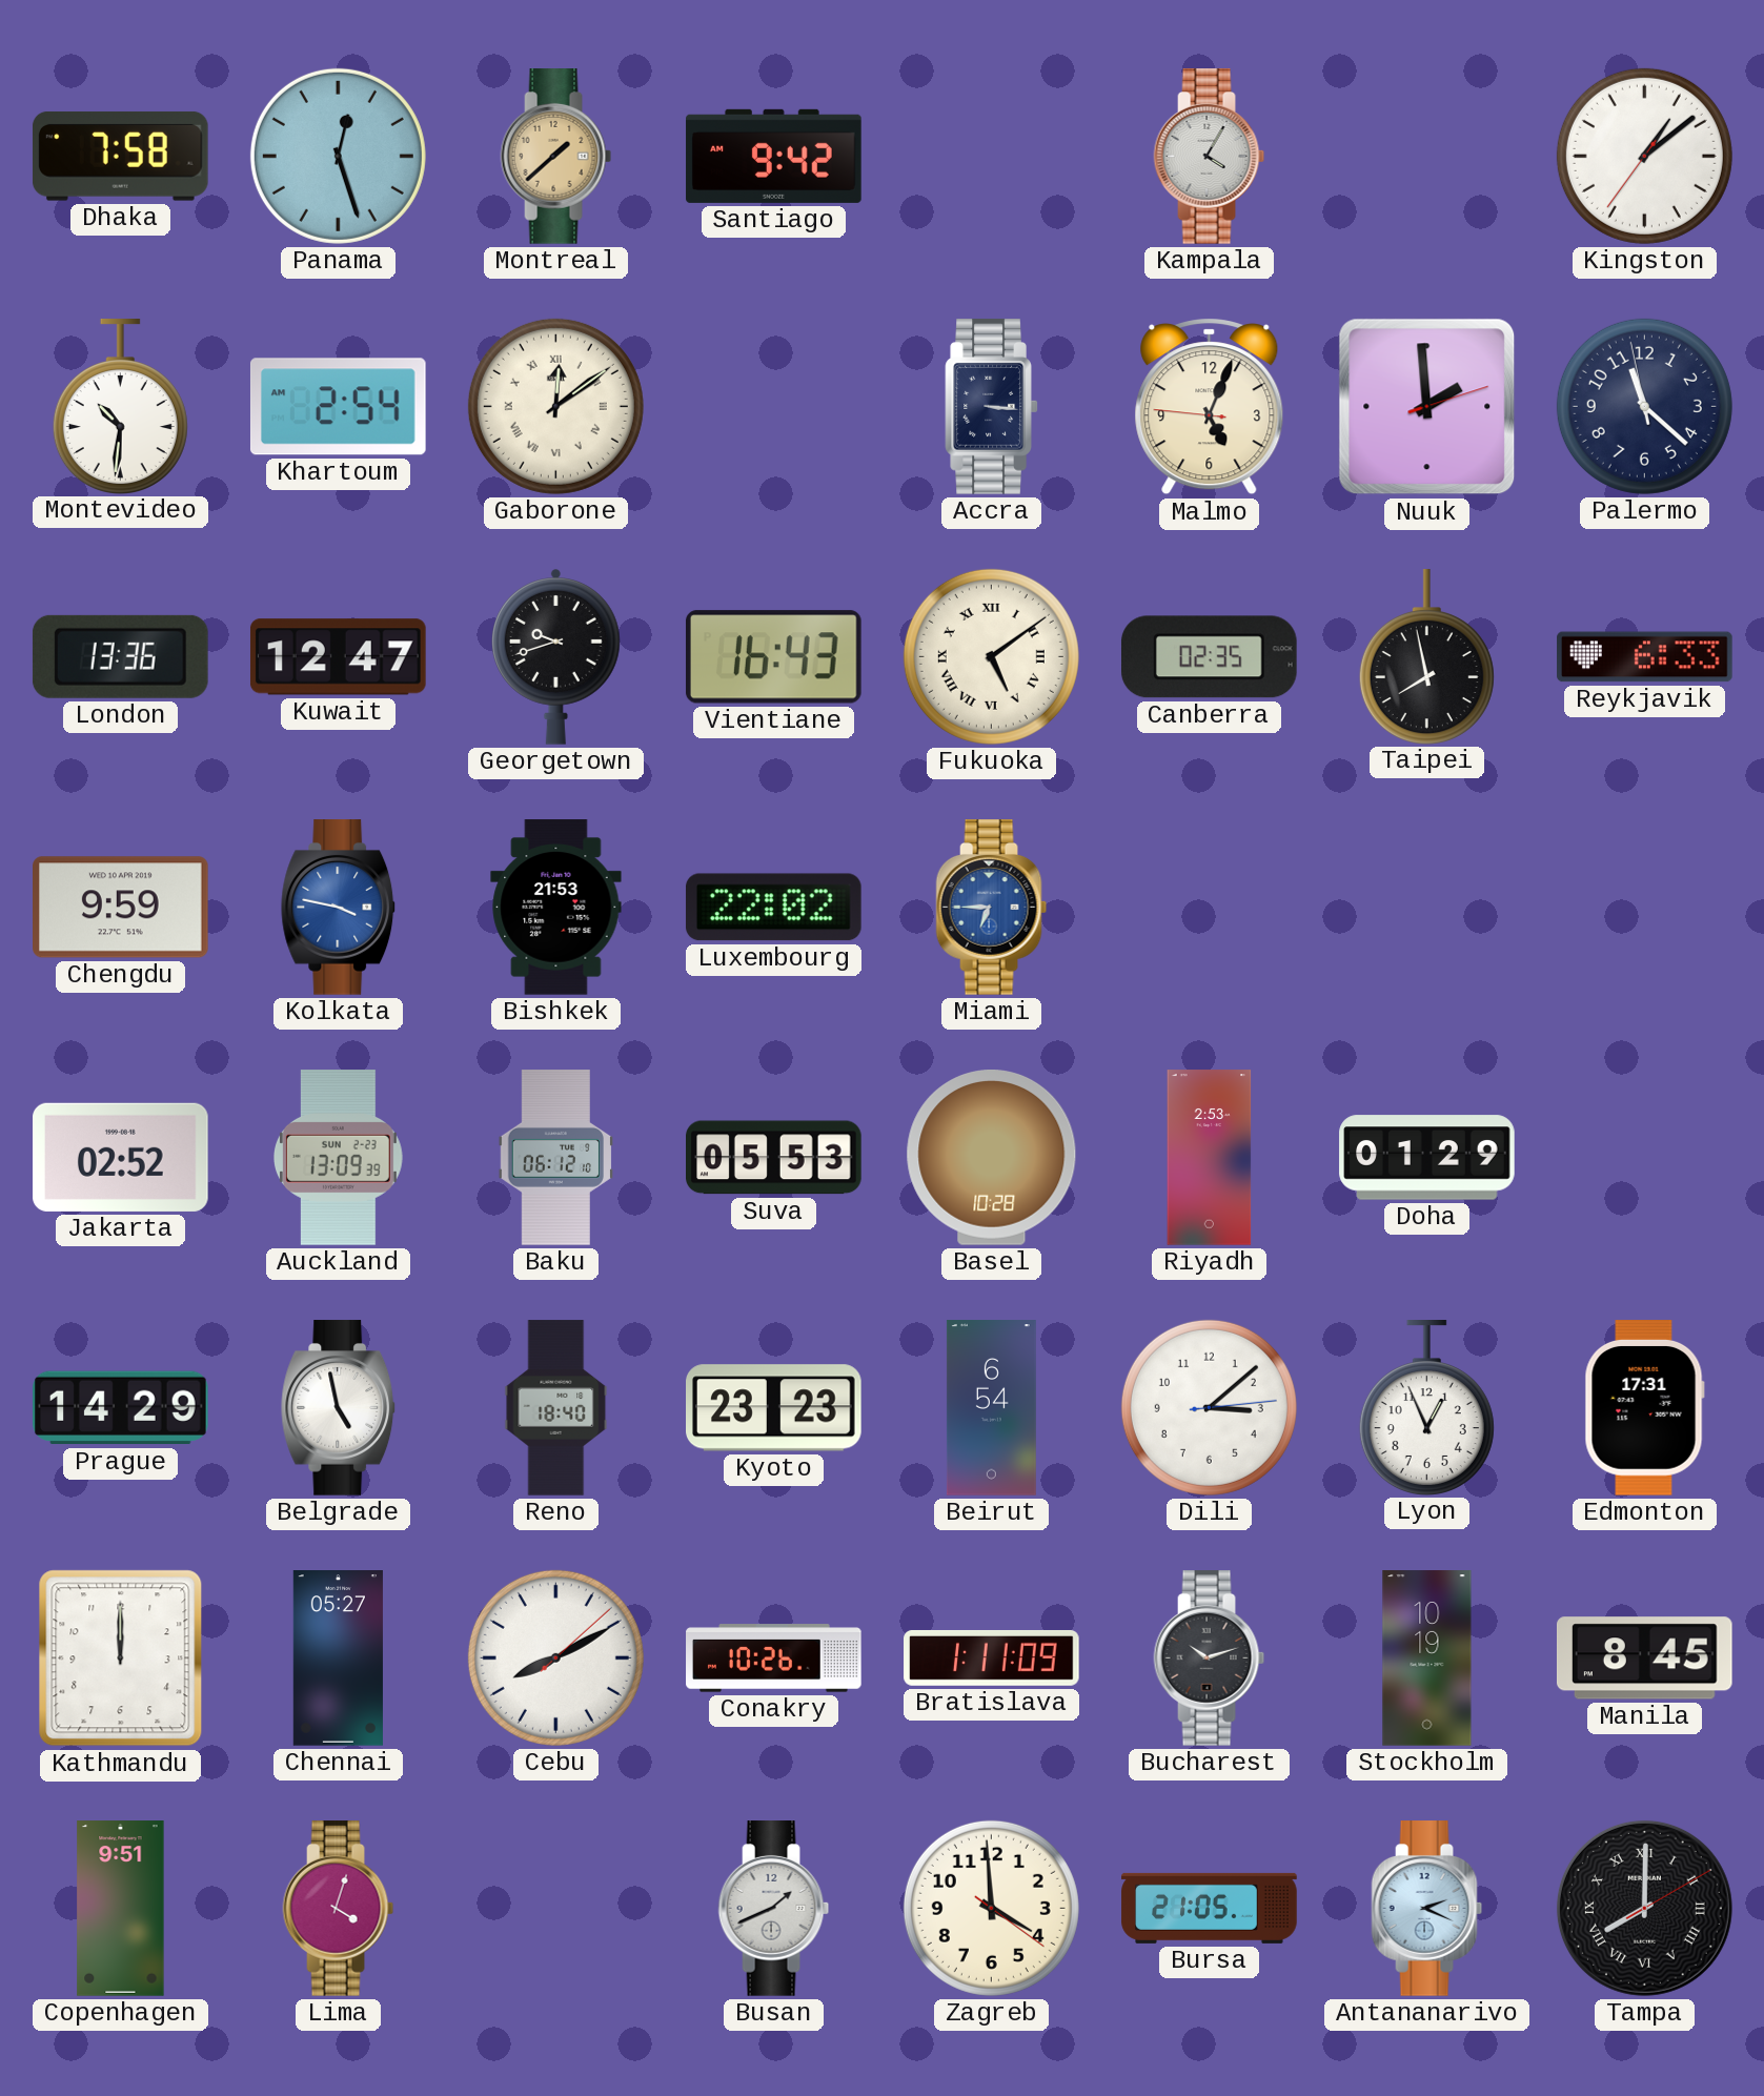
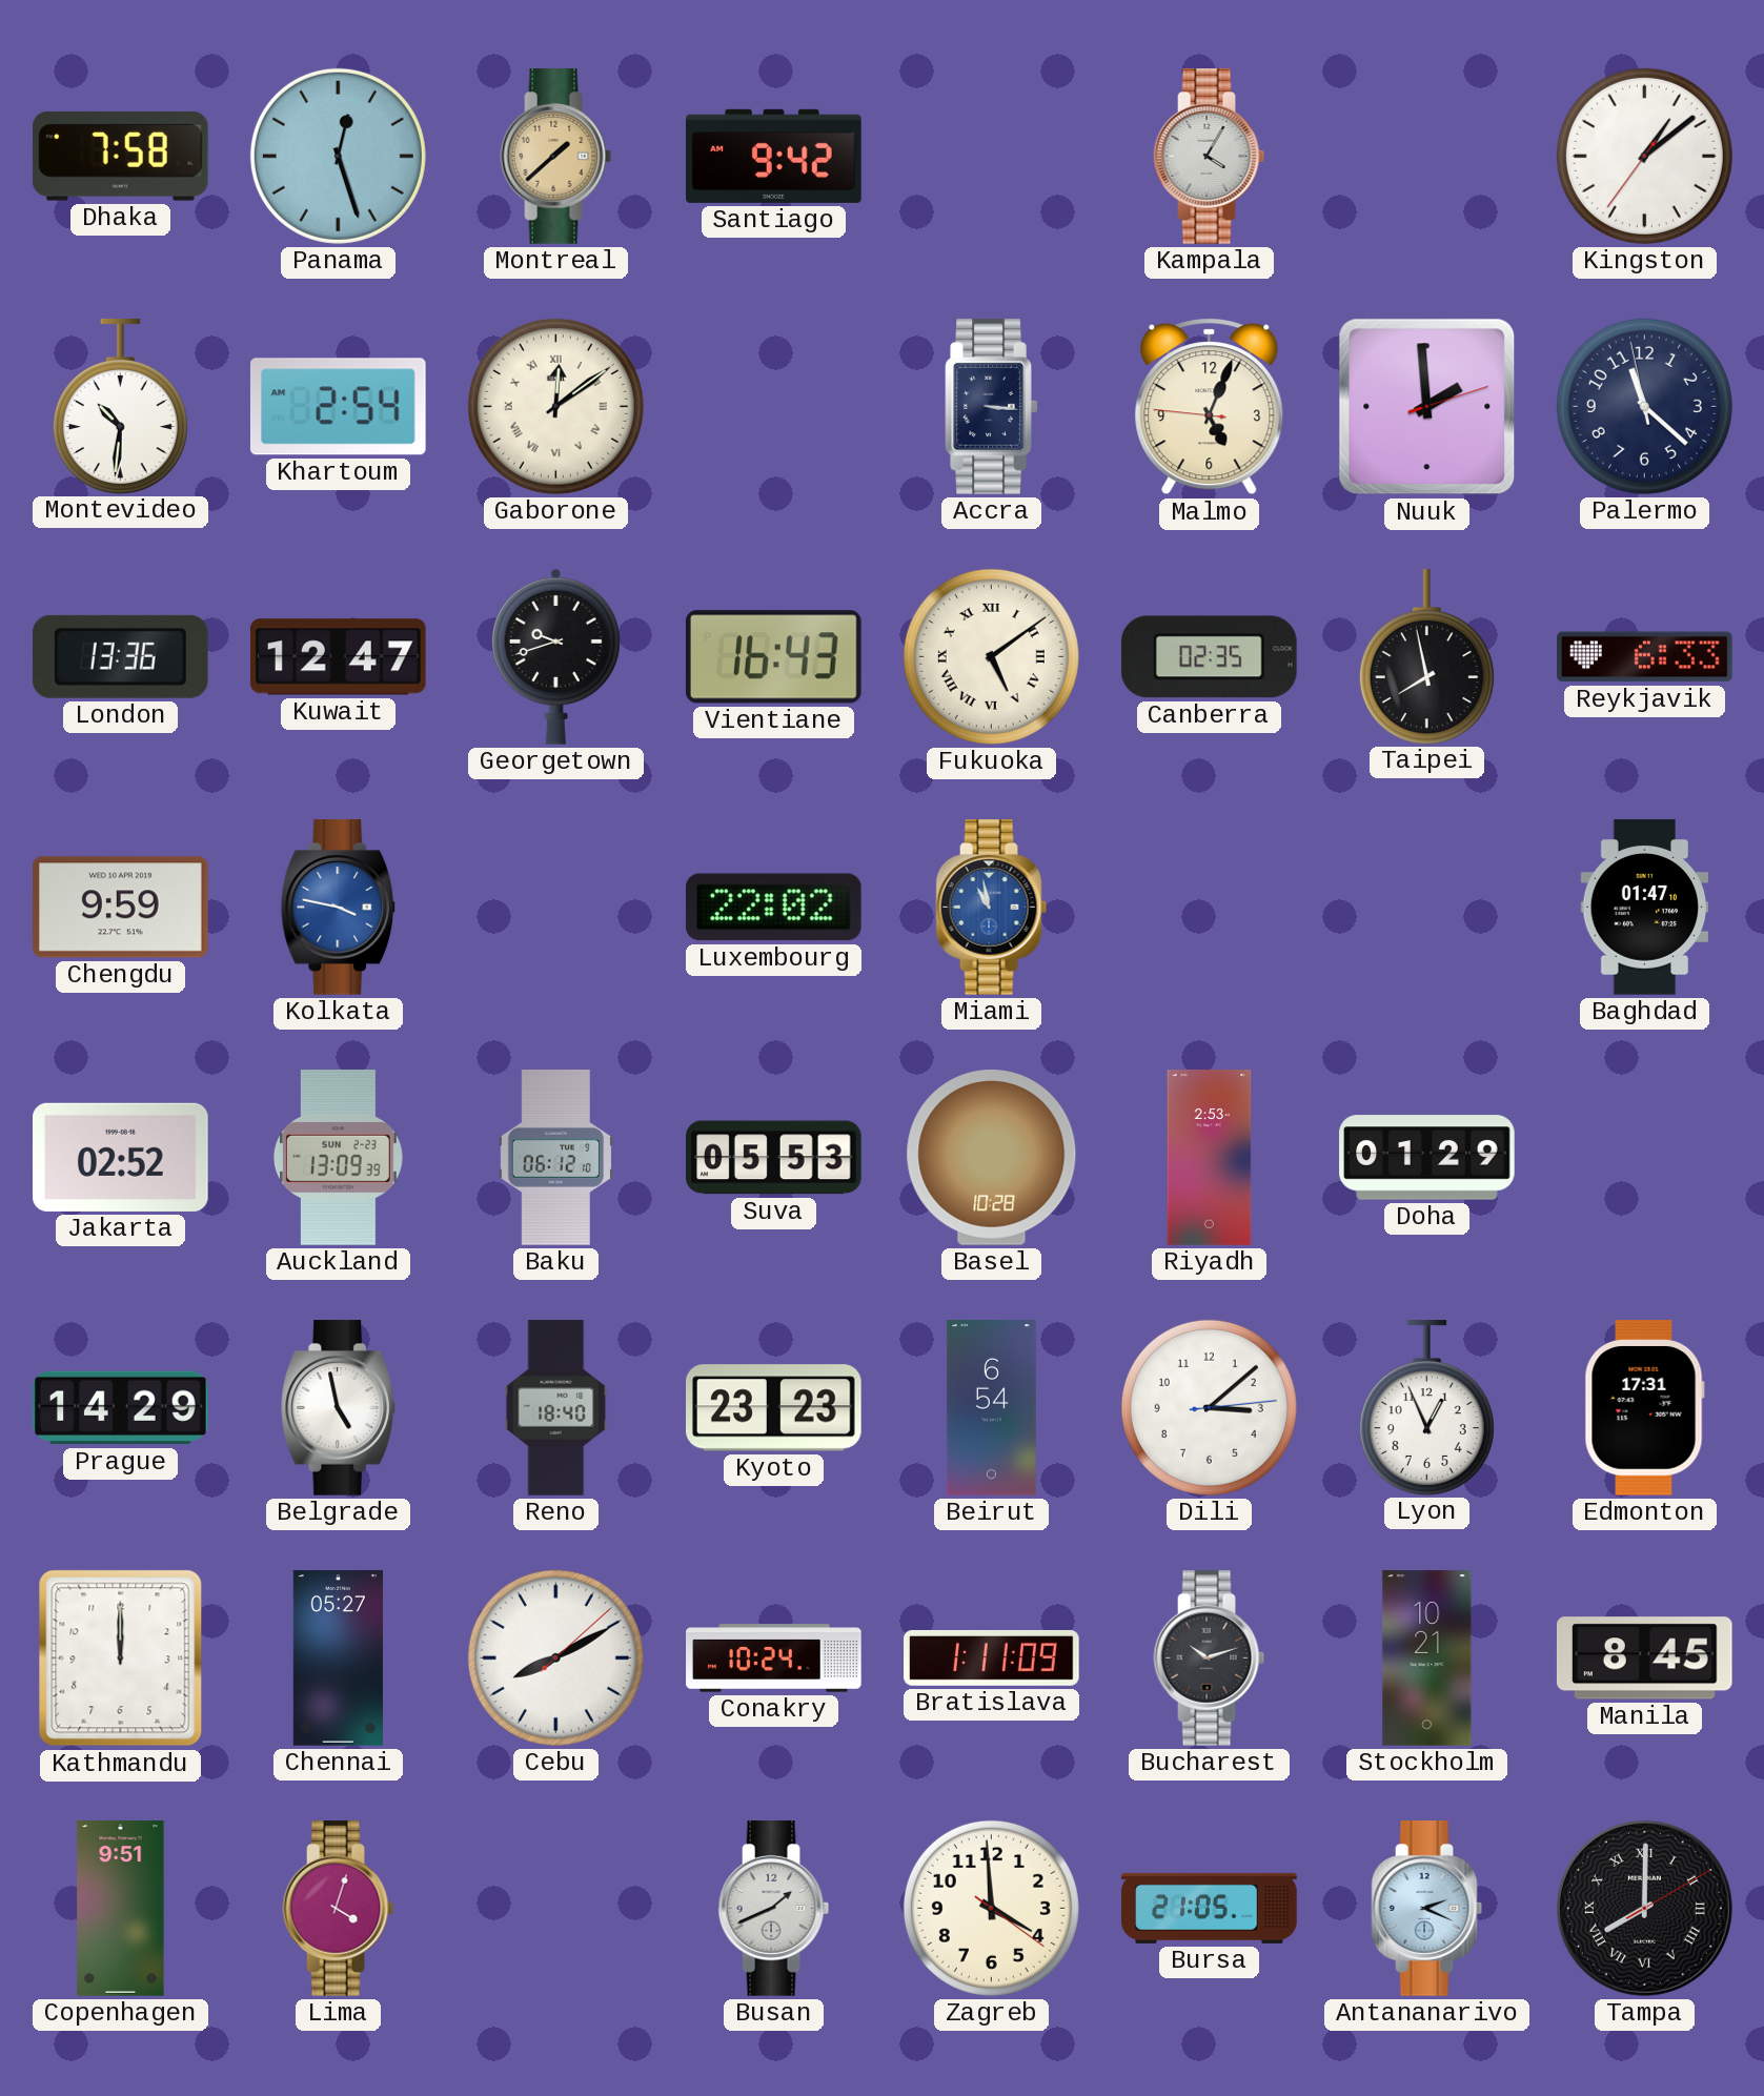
Bishkek: 21:53 -> none
Miami: 6:45 -> 10:58
Baghdad: none -> 01:47
Conakry: 10:26 -> 10:24
Stockholm: 10:19 -> 10:21
